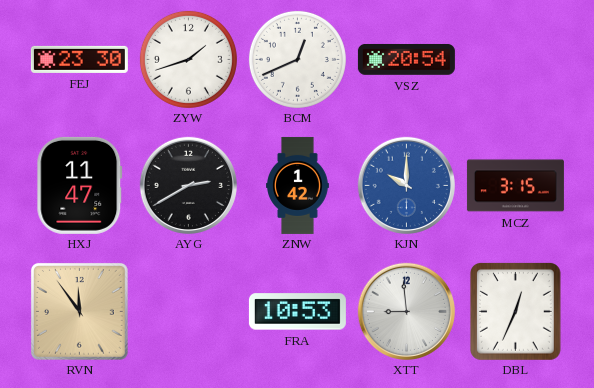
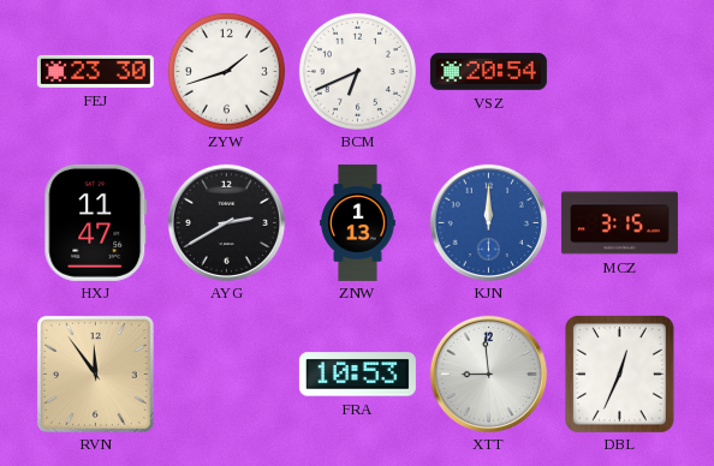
BCM: 12:41 -> 6:41
ZNW: 1:42 -> 1:13
KJN: 10:00 -> 12:00
